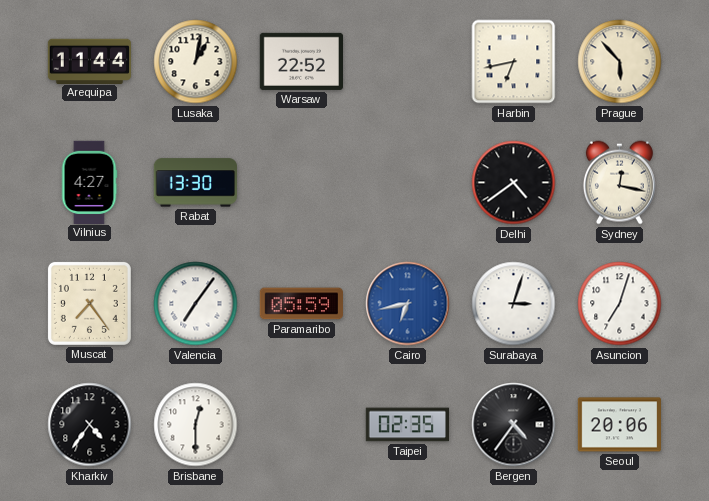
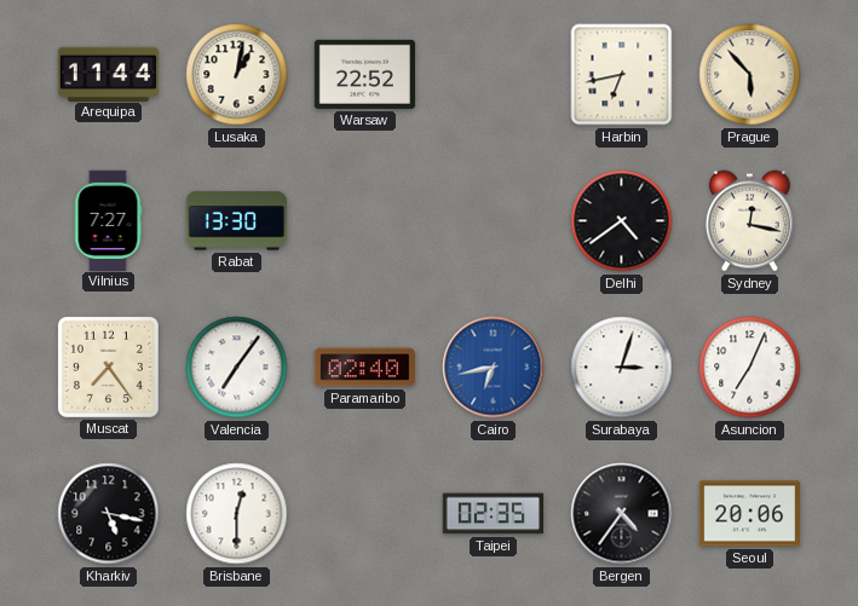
Vilnius: 4:27 -> 7:27
Paramaribo: 05:59 -> 02:40
Asuncion: 7:03 -> 7:04
Kharkiv: 4:36 -> 5:17
